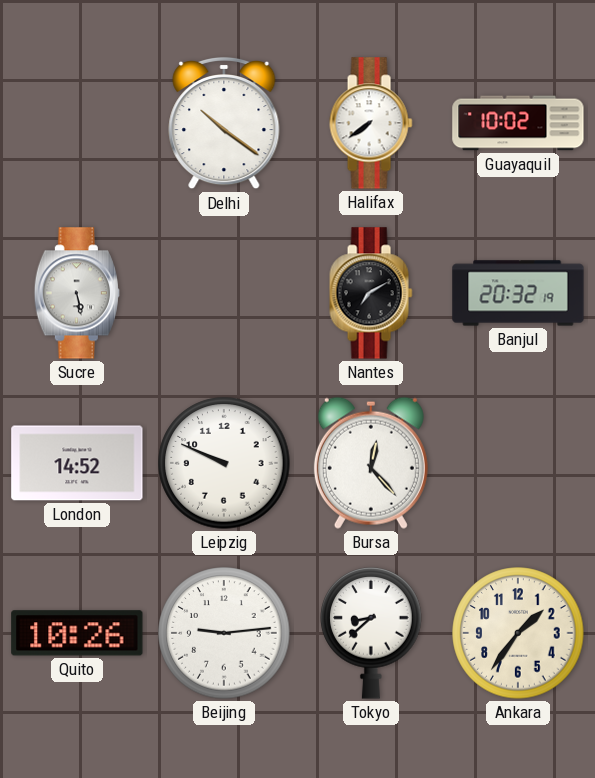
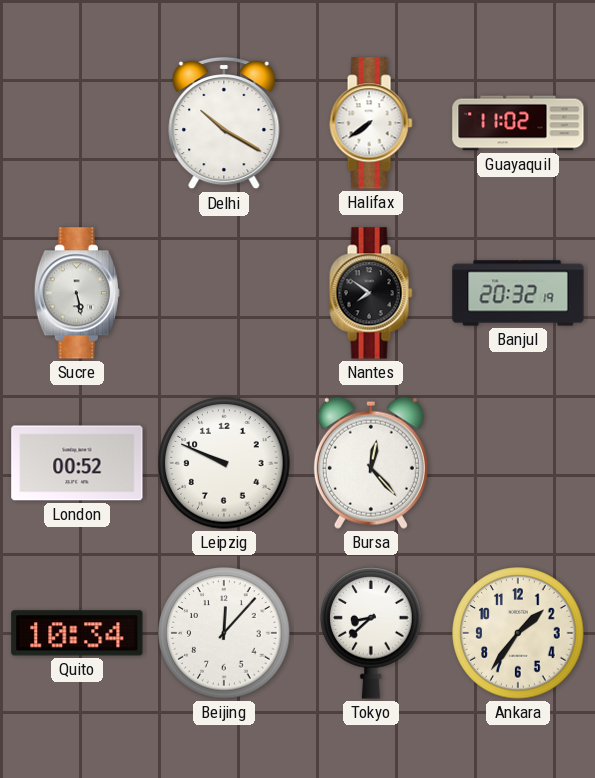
Delhi: 10:21 -> 10:20
Guayaquil: 10:02 -> 11:02
Nantes: 7:10 -> 7:51
London: 14:52 -> 00:52
Quito: 10:26 -> 10:34
Beijing: 9:14 -> 12:07
